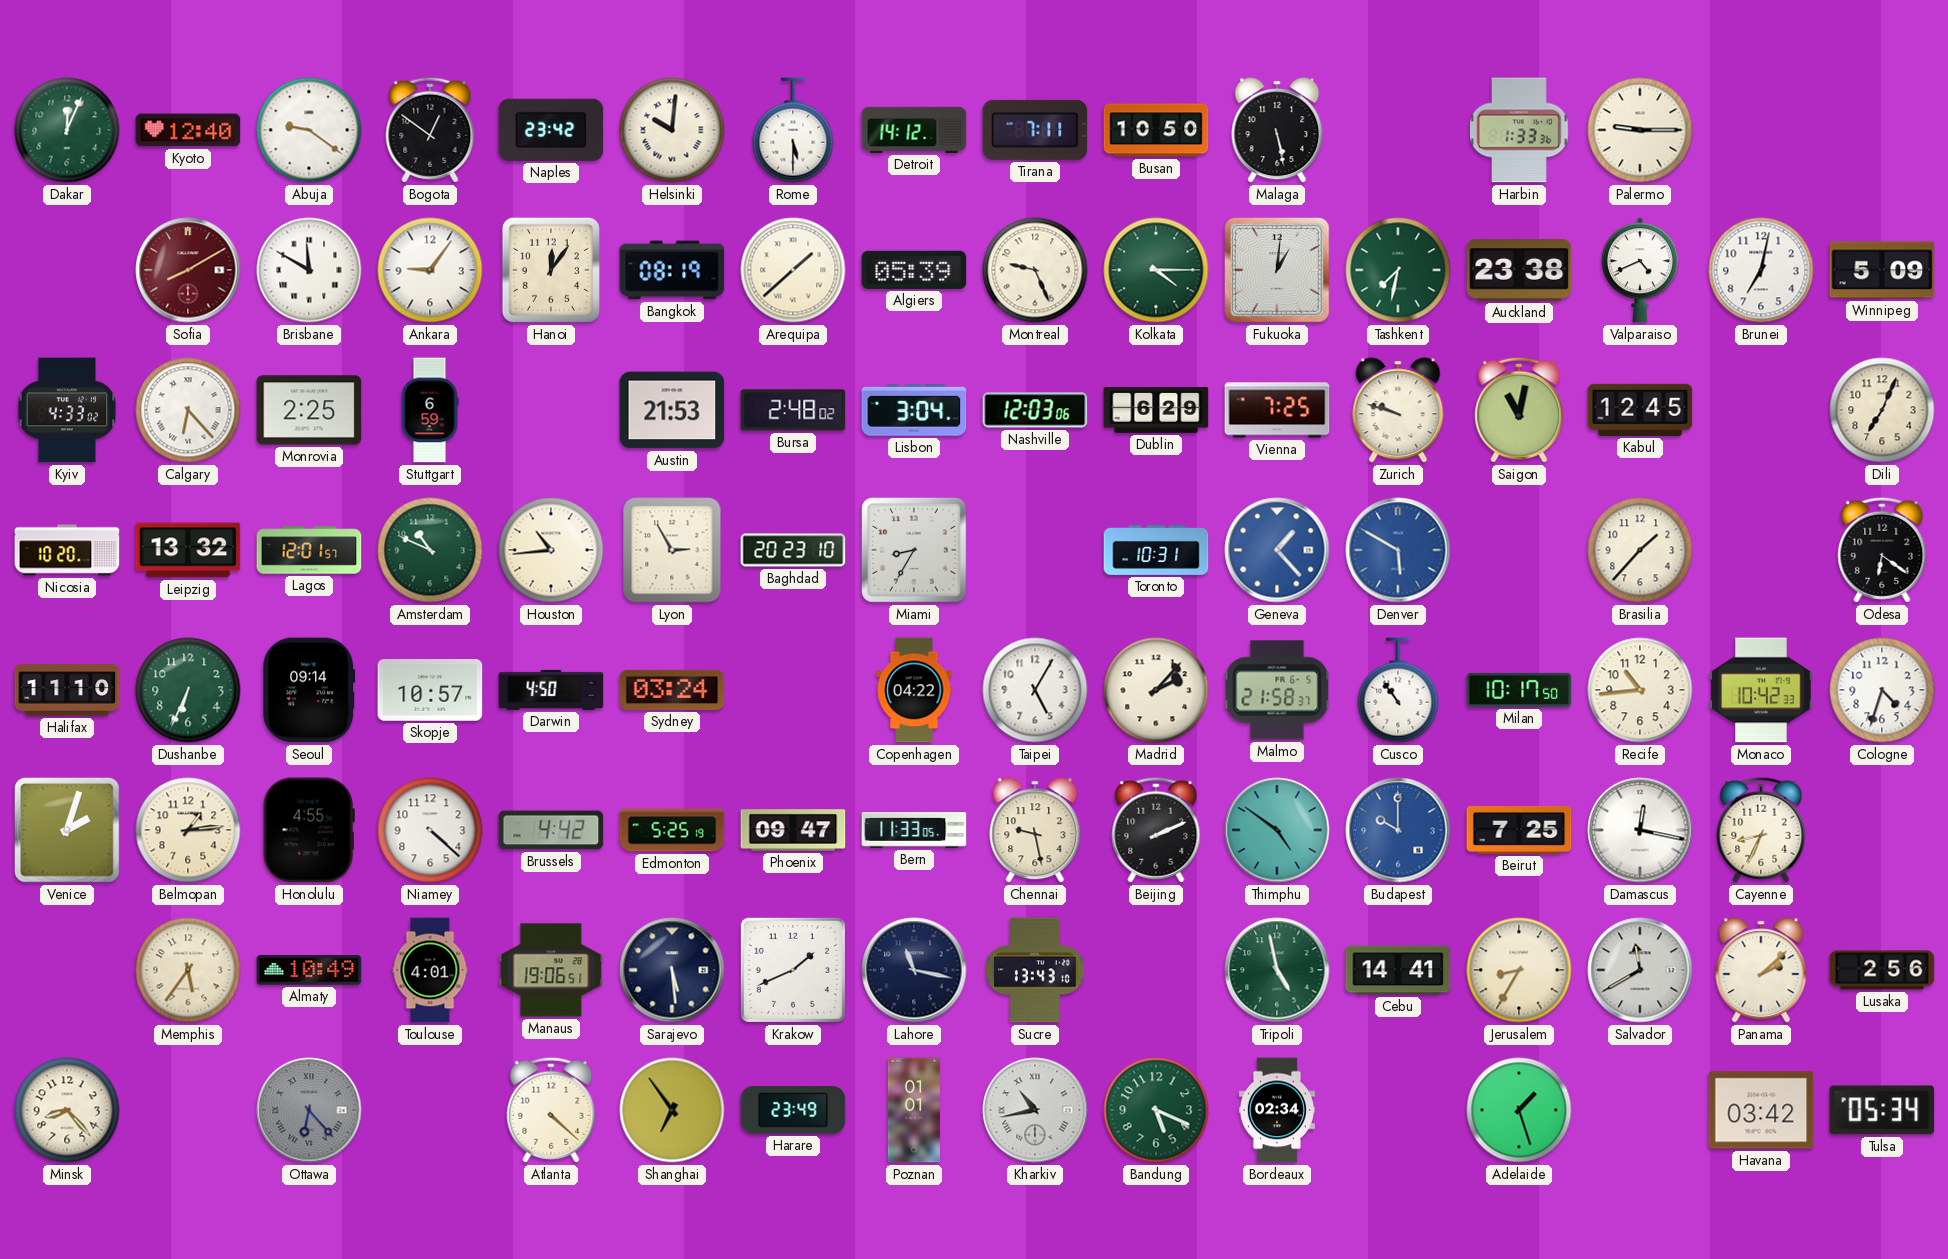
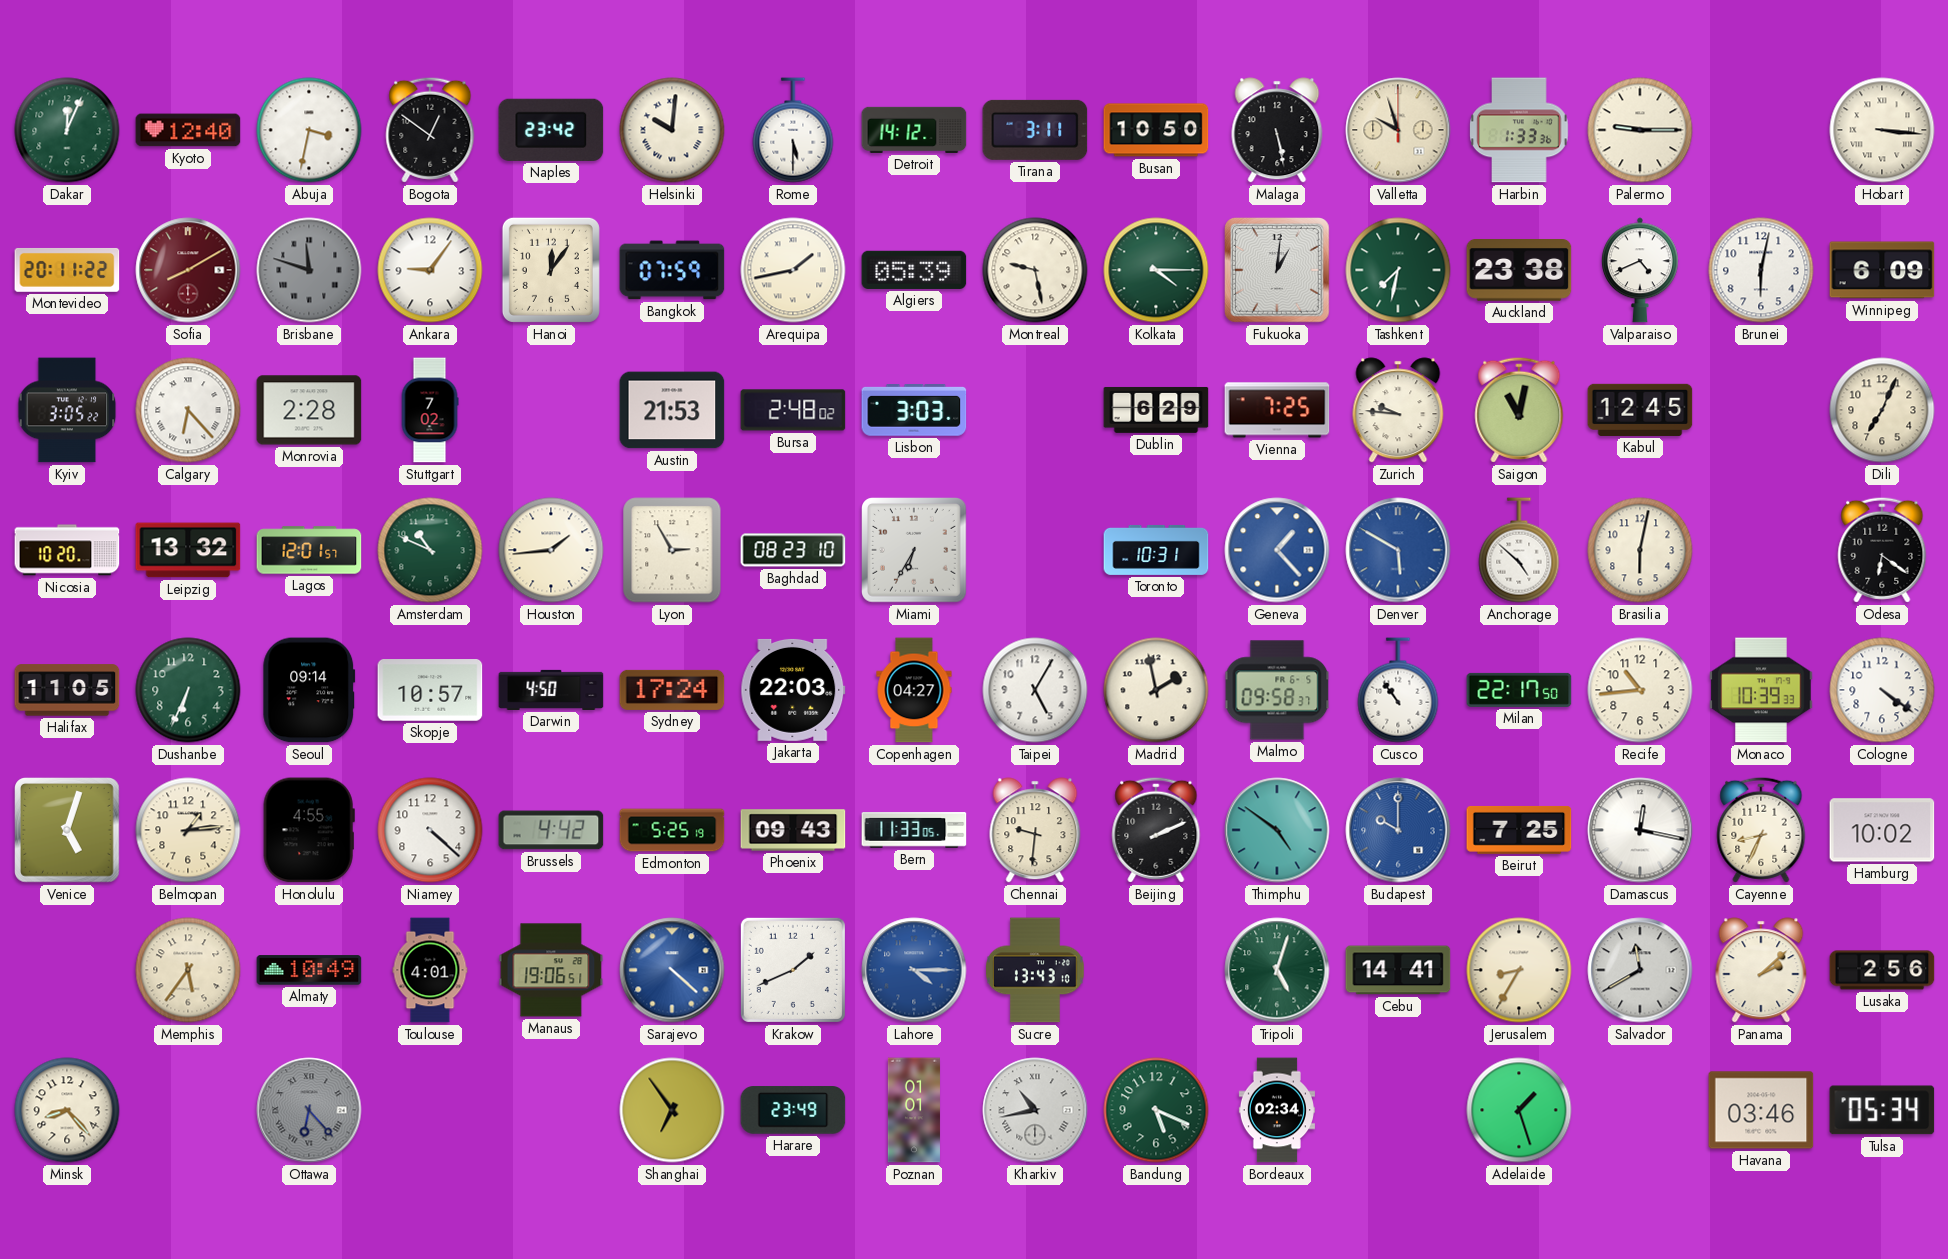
Abuja: 9:21 -> 3:32
Tirana: 7:11 -> 3:11
Valletta: none -> 9:57
Hobart: none -> 3:16
Montevideo: none -> 20:11
Brisbane: 11:50 -> 11:48
Brisbane dial: white -> grey
Bangkok: 08:19 -> 07:59
Arequipa: 1:38 -> 1:43
Montreal: 9:26 -> 9:28
Brunei: 7:02 -> 6:02
Winnipeg: 5:09 -> 6:09
Kyiv: 4:33 -> 3:05
Monrovia: 2:25 -> 2:28
Stuttgart: 6:59 -> 7:02
Lisbon: 3:04 -> 3:03
Nashville: 12:03 -> none
Zurich: 9:48 -> 9:46
Houston: 10:44 -> 1:44
Baghdad: 20:23 -> 08:23
Miami: 8:35 -> 6:35
Anchorage: none -> 4:52
Brasilia: 1:37 -> 6:02
Halifax: 11:10 -> 11:05
Sydney: 03:24 -> 17:24
Jakarta: none -> 22:03
Copenhagen: 04:22 -> 04:27
Madrid: 2:07 -> 1:58
Malmo: 21:58 -> 09:58
Milan: 10:17 -> 22:17
Monaco: 10:42 -> 10:39
Cologne: 4:33 -> 4:21
Venice: 2:03 -> 5:03
Phoenix: 09:47 -> 09:43
Chennai: 9:28 -> 9:31
Hamburg: none -> 10:02
Sarajevo: 5:29 -> 4:22
Sarajevo dial: navy -> blue
Lahore: 11:17 -> 4:15
Lahore dial: navy -> blue
Tripoli: 4:58 -> 5:03
Atlanta: 4:22 -> none
Havana: 03:42 -> 03:46
